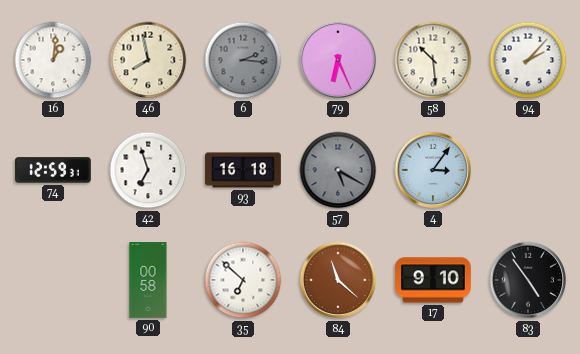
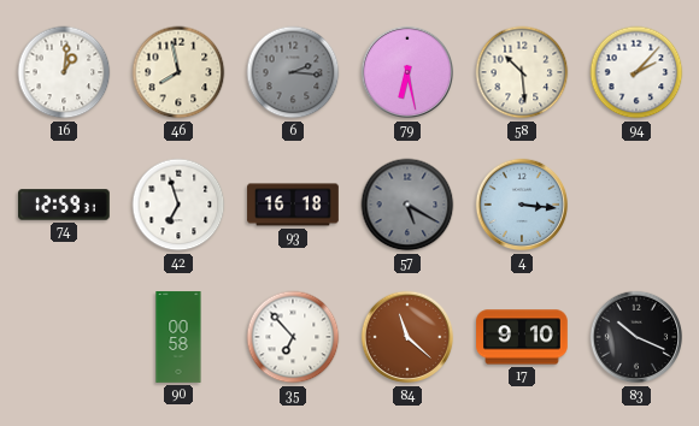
79: 6:26 -> 6:28
4: 3:06 -> 3:16
35: 6:52 -> 6:53
83: 4:54 -> 10:19
